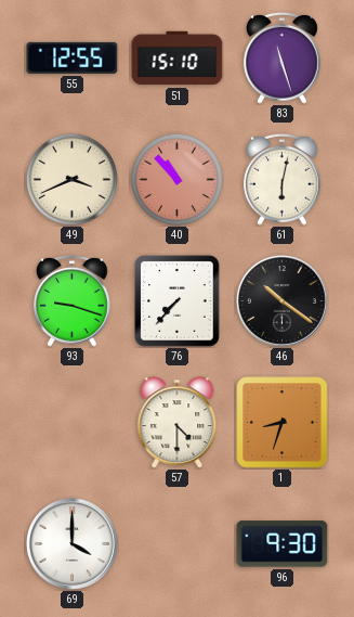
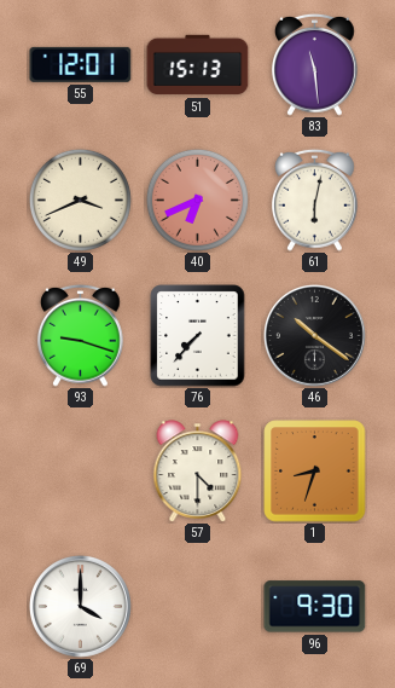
55: 12:55 -> 12:01
51: 15:10 -> 15:13
83: 11:27 -> 11:29
40: 10:53 -> 6:41
